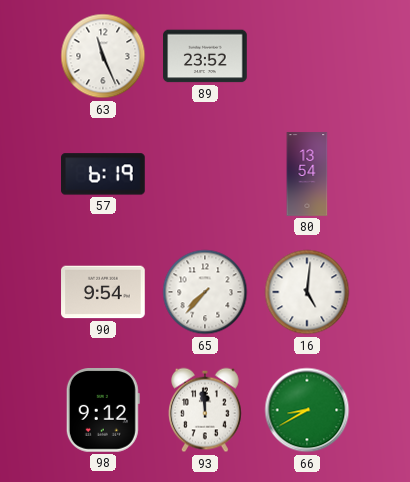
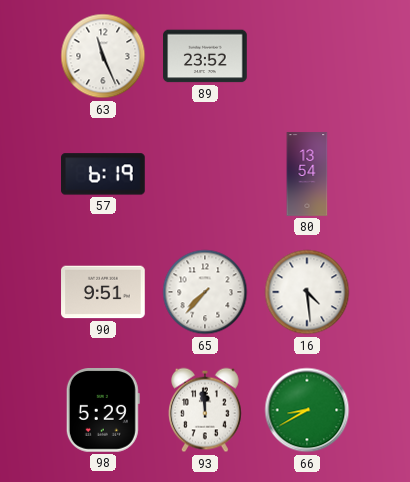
90: 9:54 -> 9:51
16: 5:01 -> 4:29
98: 9:12 -> 5:29
